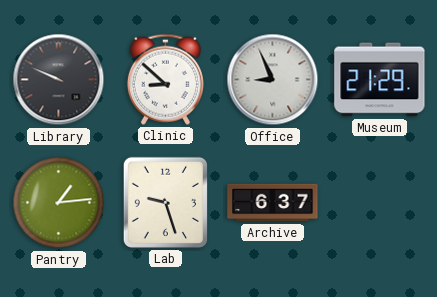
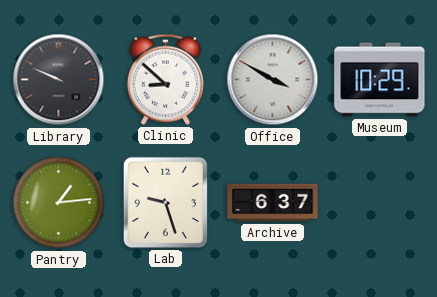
Office: 8:56 -> 3:50
Museum: 21:29 -> 10:29
